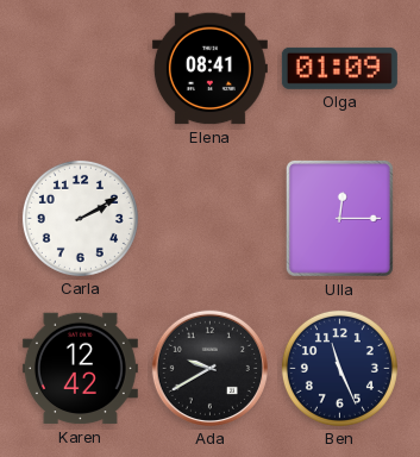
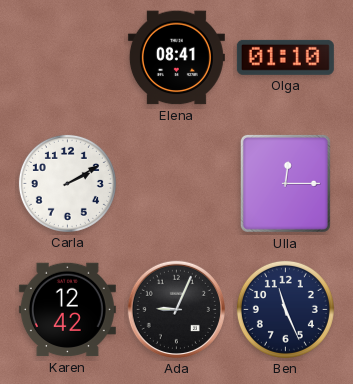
Olga: 01:09 -> 01:10
Ada: 9:40 -> 9:04
